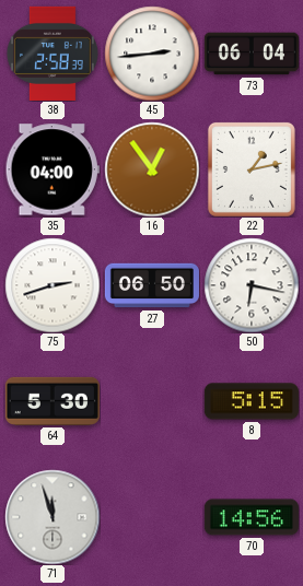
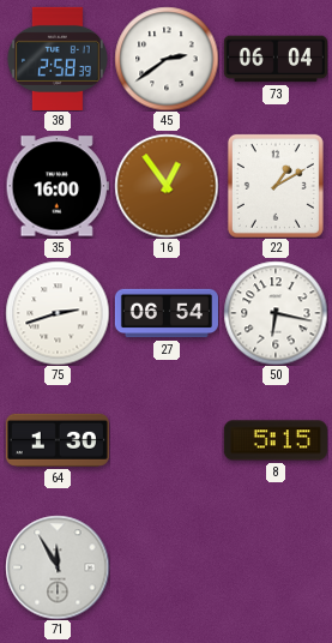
45: 2:44 -> 2:39
35: 04:00 -> 16:00
22: 1:13 -> 1:10
27: 06:50 -> 06:54
64: 5:30 -> 1:30
71: 11:57 -> 11:55
70: 14:56 -> none
